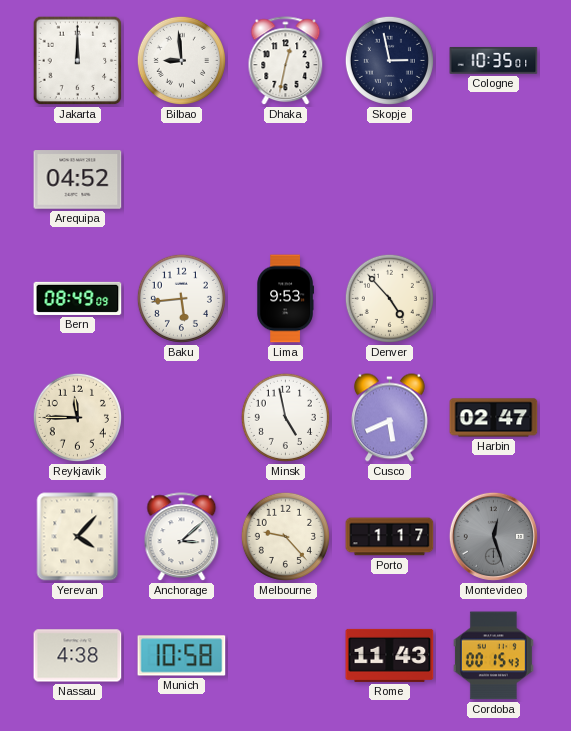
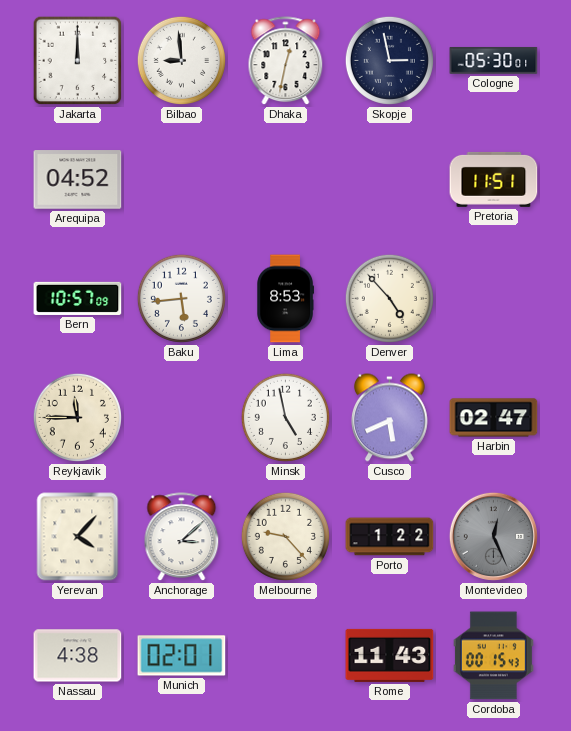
Cologne: 10:35 -> 05:30
Pretoria: none -> 11:51
Bern: 08:49 -> 10:57
Lima: 9:53 -> 8:53
Porto: 1:17 -> 1:22
Montevideo: 12:27 -> 12:26
Munich: 10:58 -> 02:01
